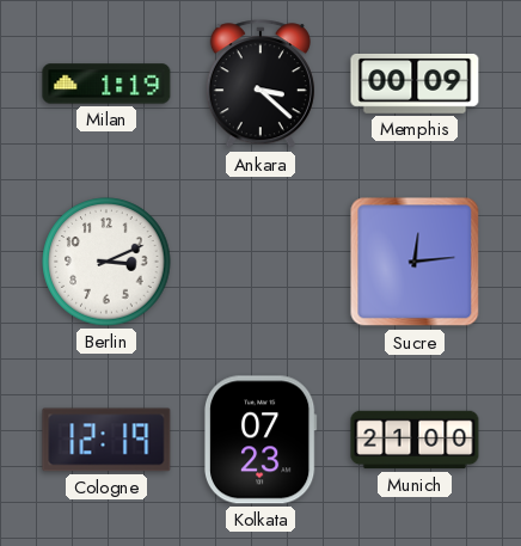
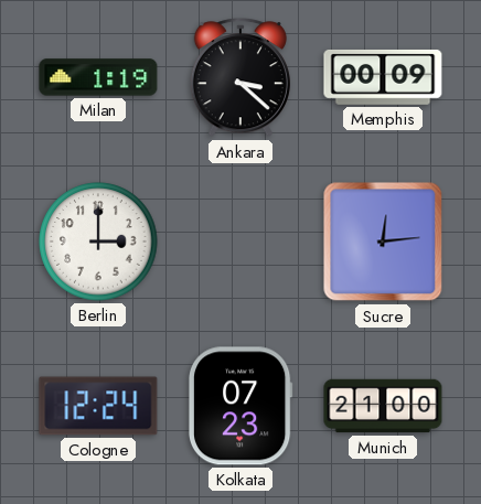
Berlin: 3:11 -> 3:00
Cologne: 12:19 -> 12:24
